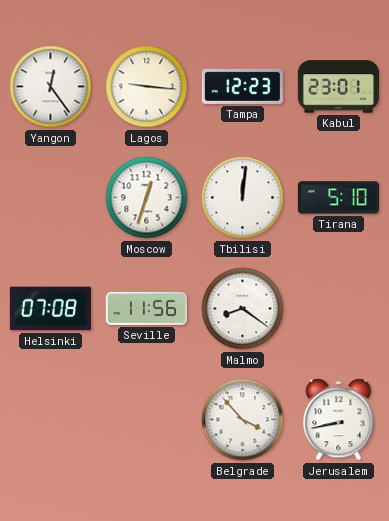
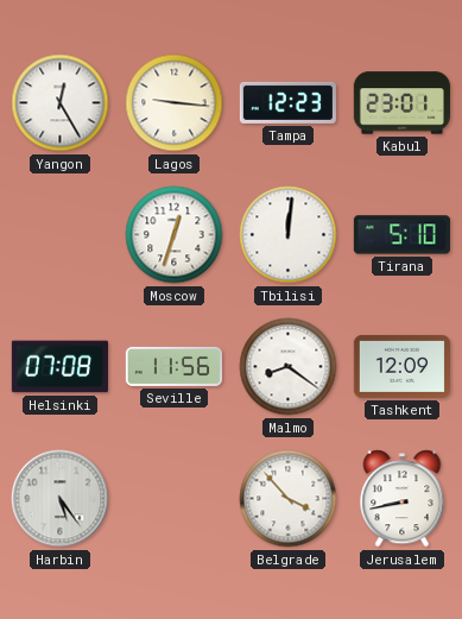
Yangon: 12:24 -> 12:25
Tashkent: none -> 12:09
Harbin: none -> 5:24
